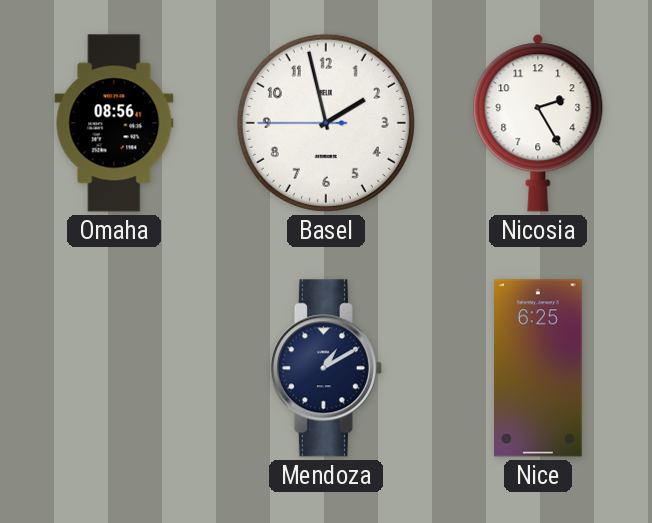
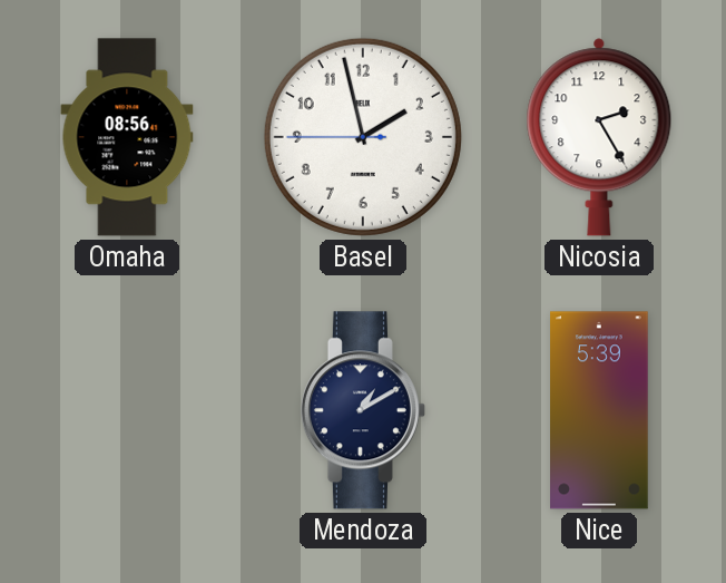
Nice: 6:25 -> 5:39
